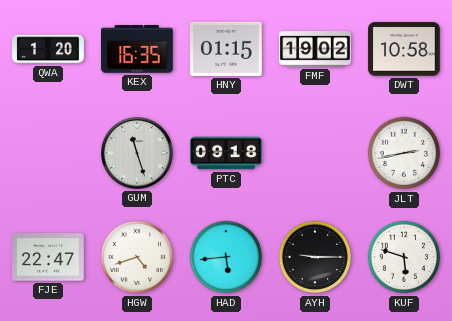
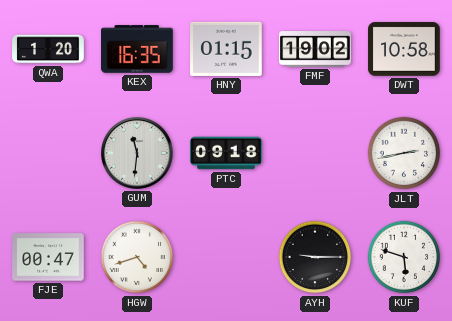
GUM: 11:27 -> 11:31
FJE: 22:47 -> 00:47
HAD: 5:44 -> none
